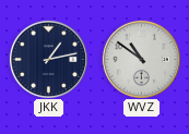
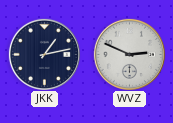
WVZ: 10:51 -> 2:49
